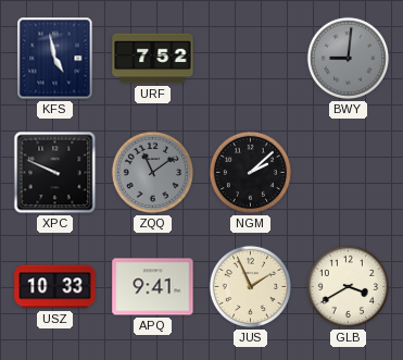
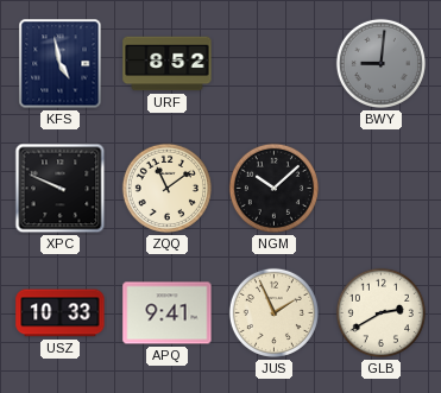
URF: 7:52 -> 8:52
ZQQ dial: grey -> cream
NGM: 2:08 -> 10:08
GLB: 3:40 -> 2:40
